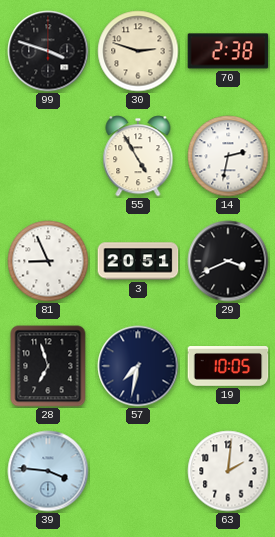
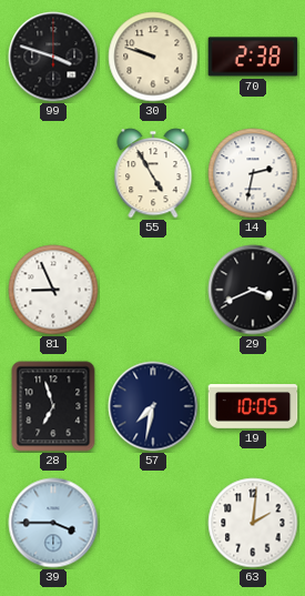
30: 2:48 -> 9:48
3: 20:51 -> none
39: 3:46 -> 3:45
